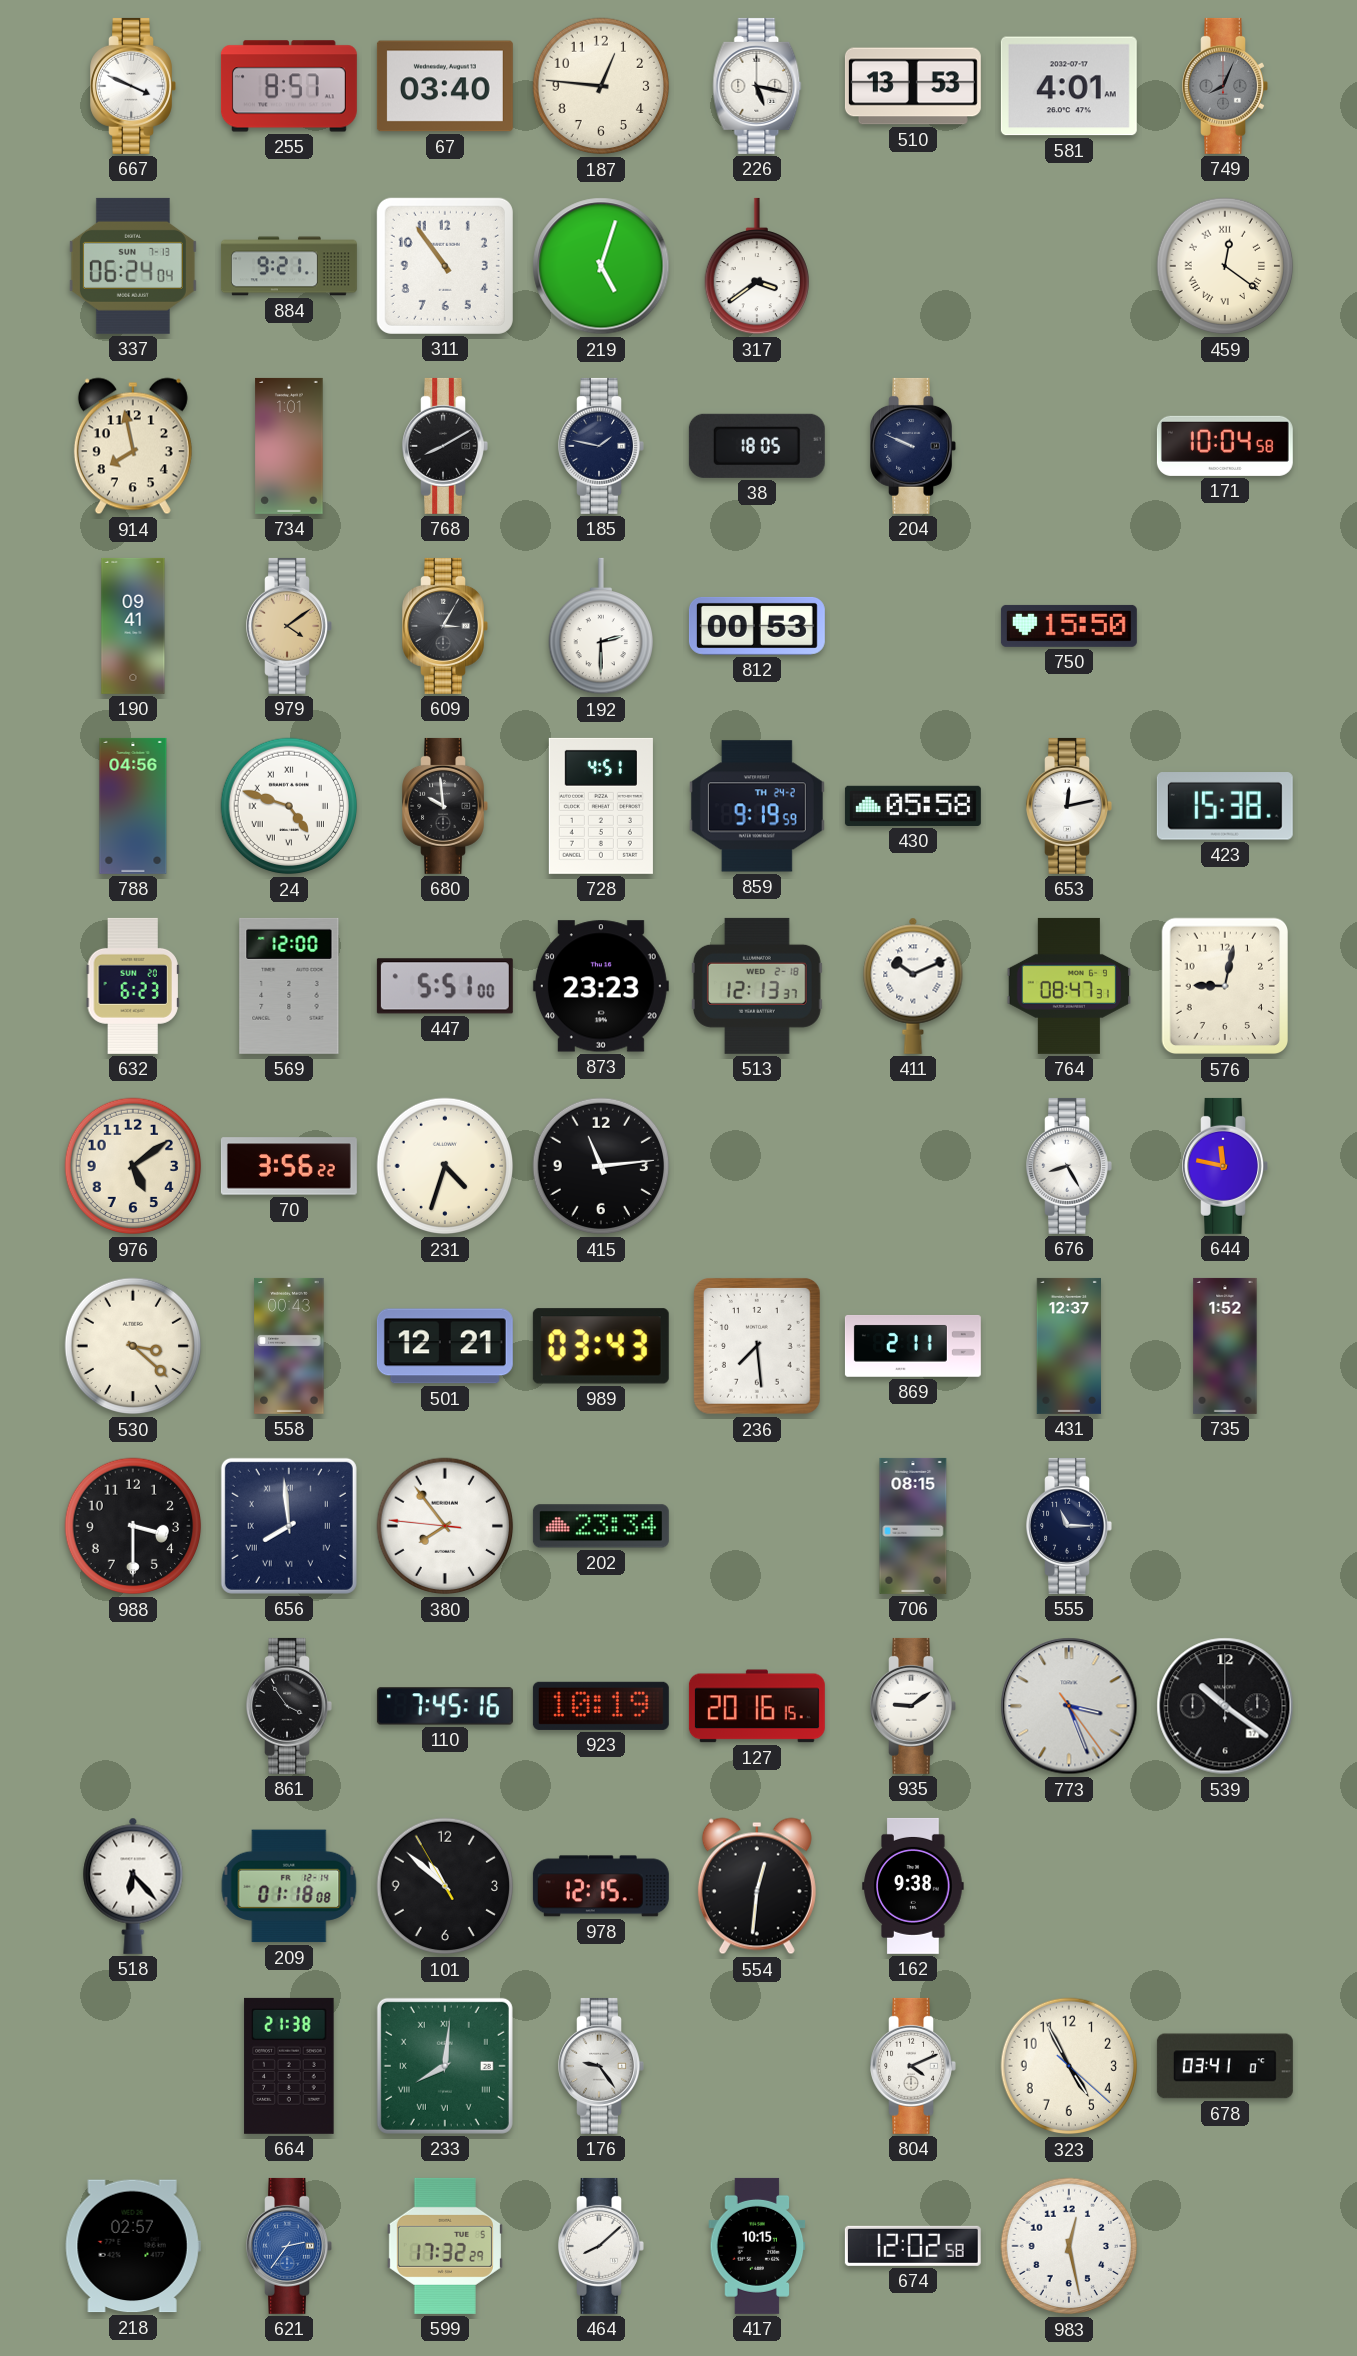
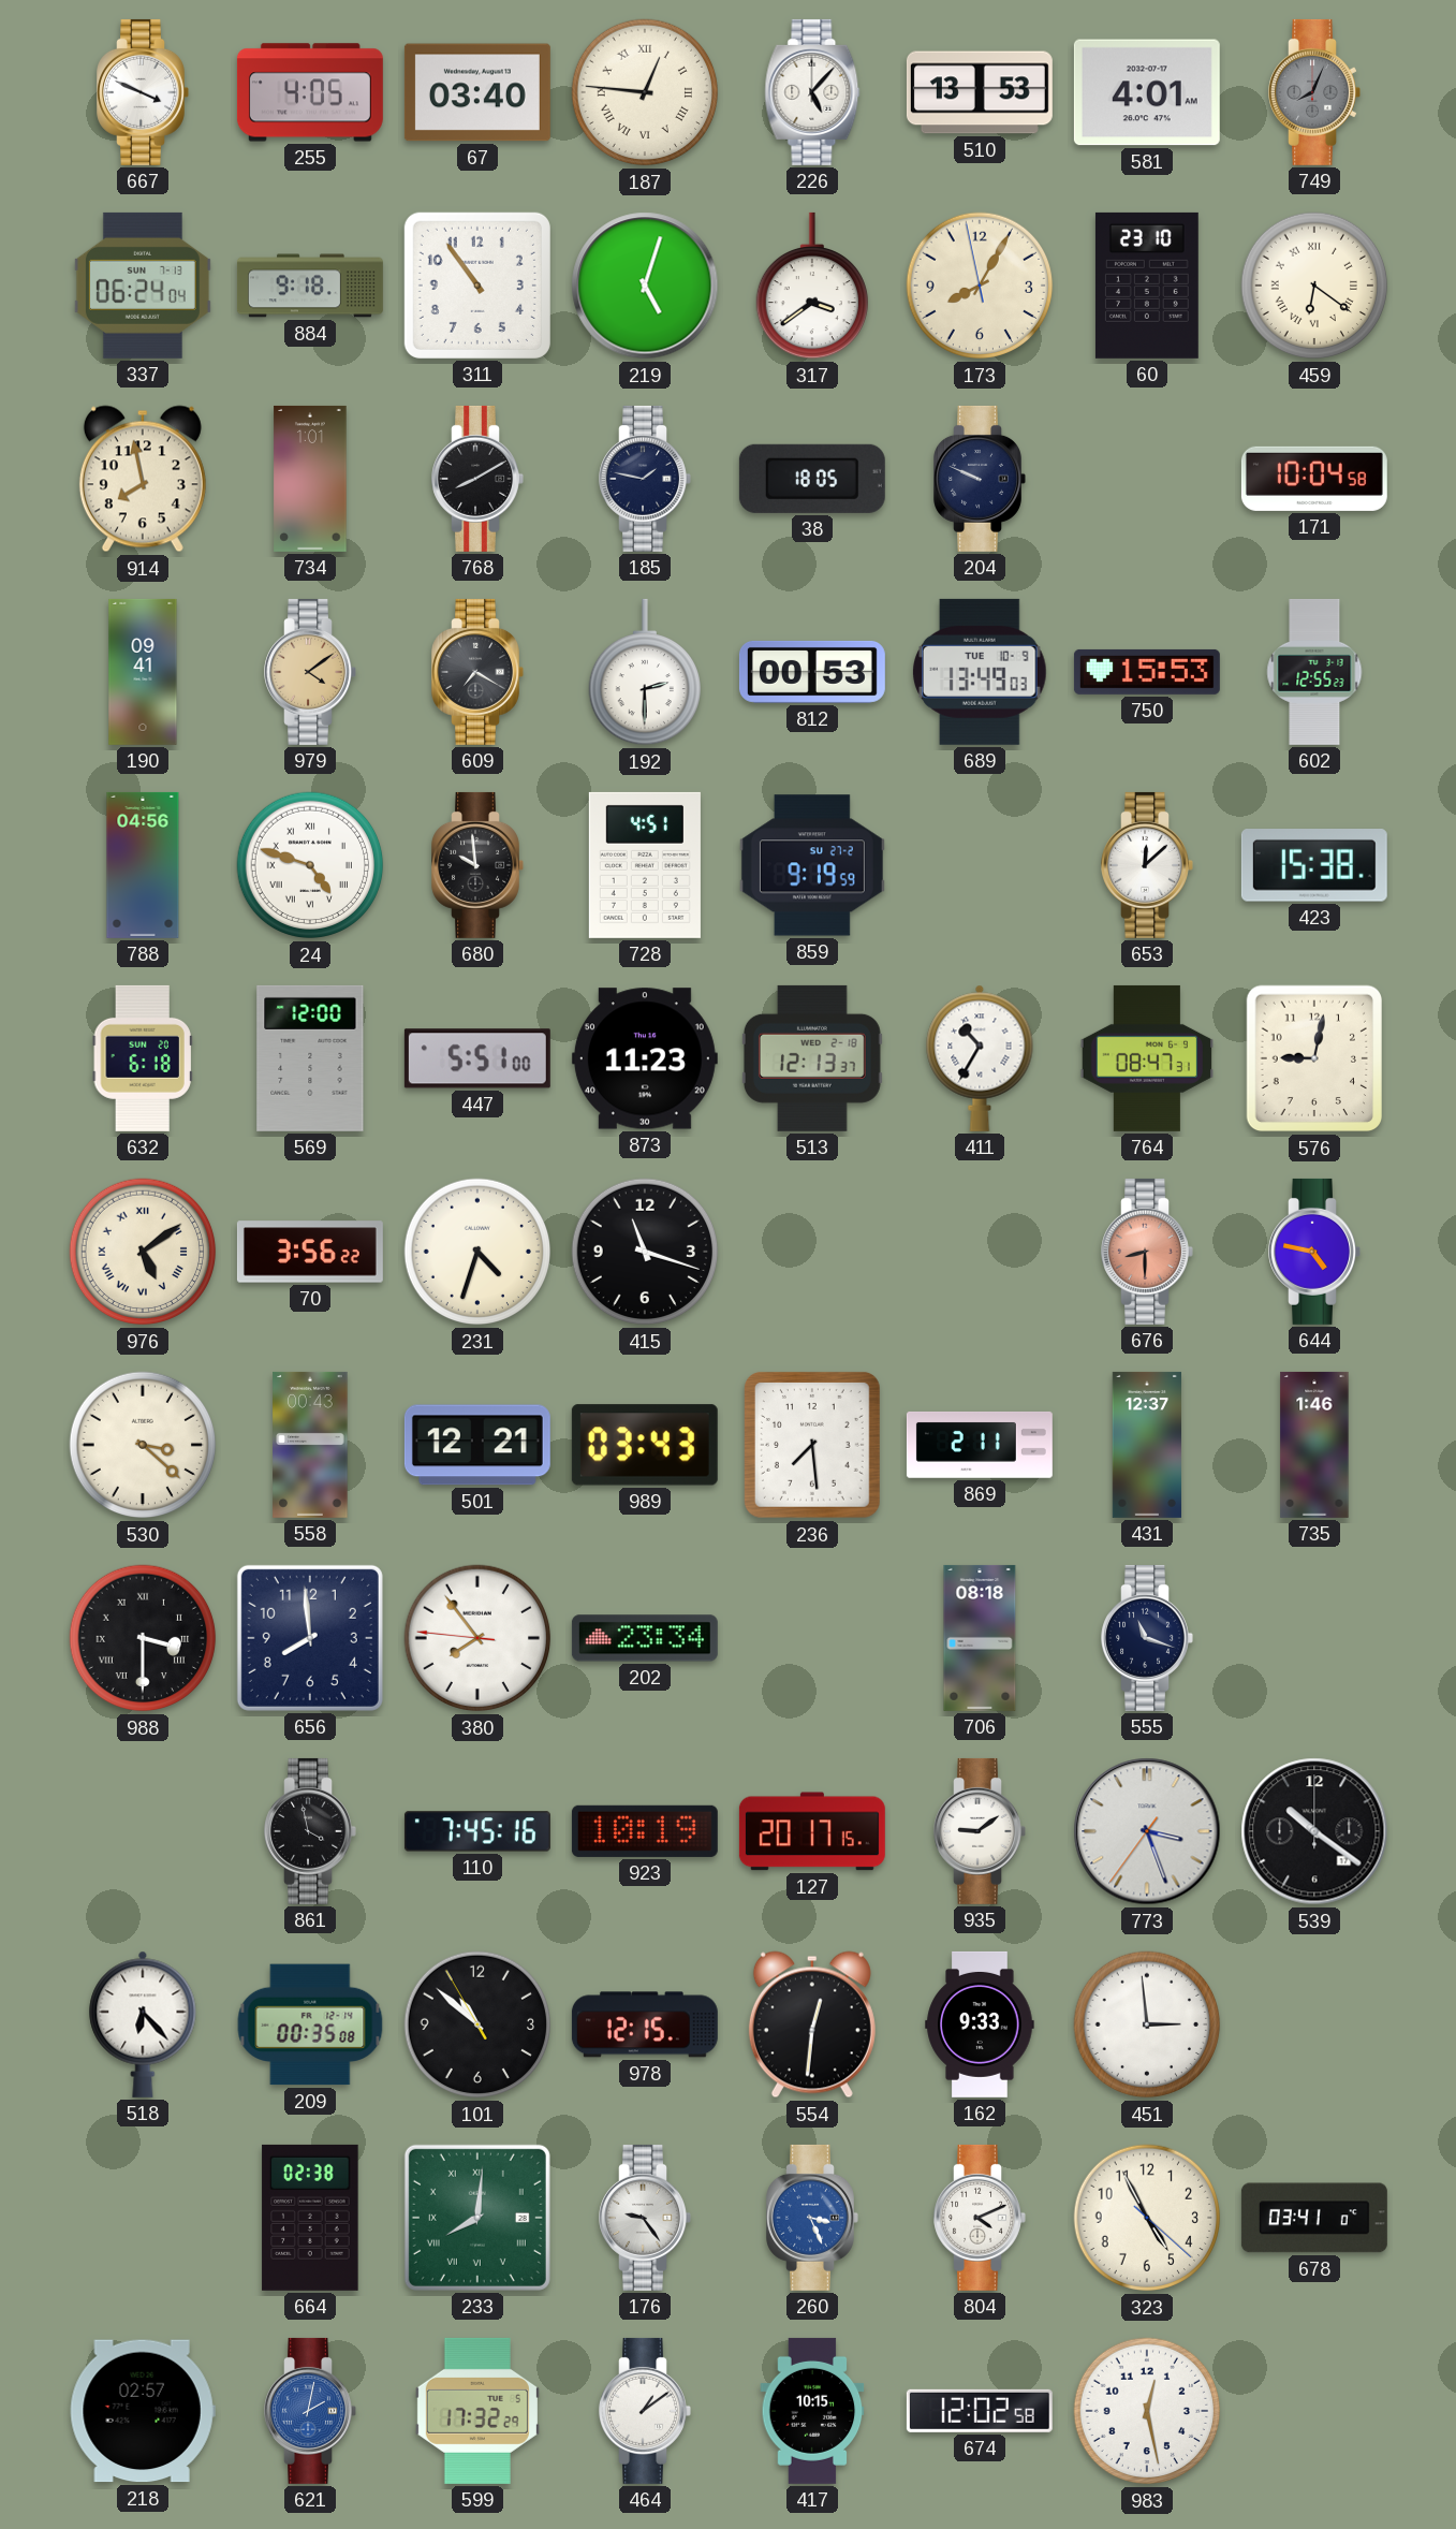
255: 8:57 -> 4:05
187 numerals: Arabic -> Roman
226: 5:17 -> 5:07
884: 9:21 -> 9:18
173: none -> 8:04
60: none -> 23:10
459: 12:21 -> 6:21
609: 3:05 -> 7:20
689: none -> 13:49
750: 15:50 -> 15:53
602: none -> 12:55
859 date: TH 24-2 -> SU 27-2
430: 05:58 -> none
653: 12:13 -> 12:08
632: 6:23 -> 6:18
873: 23:23 -> 11:23
411: 10:11 -> 10:35
976 numerals: Arabic -> Roman
415: 11:14 -> 11:18
676: 8:25 -> 8:30
676 dial: white -> salmon
644: 11:47 -> 4:47
735: 1:52 -> 1:46
988 numerals: Arabic -> Roman
656 numerals: Roman -> Arabic
706: 08:15 -> 08:18
555: 11:15 -> 11:18
861: 3:54 -> 3:58
127: 20:16 -> 20:17
773: 3:26:24 -> 3:26:36
209: 01:18 -> 00:35
162: 9:38 -> 9:33
451: none -> 2:59
664: 21:38 -> 02:38
260: none -> 3:26
621: 2:36 -> 2:02
464: 8:08 -> 1:09
